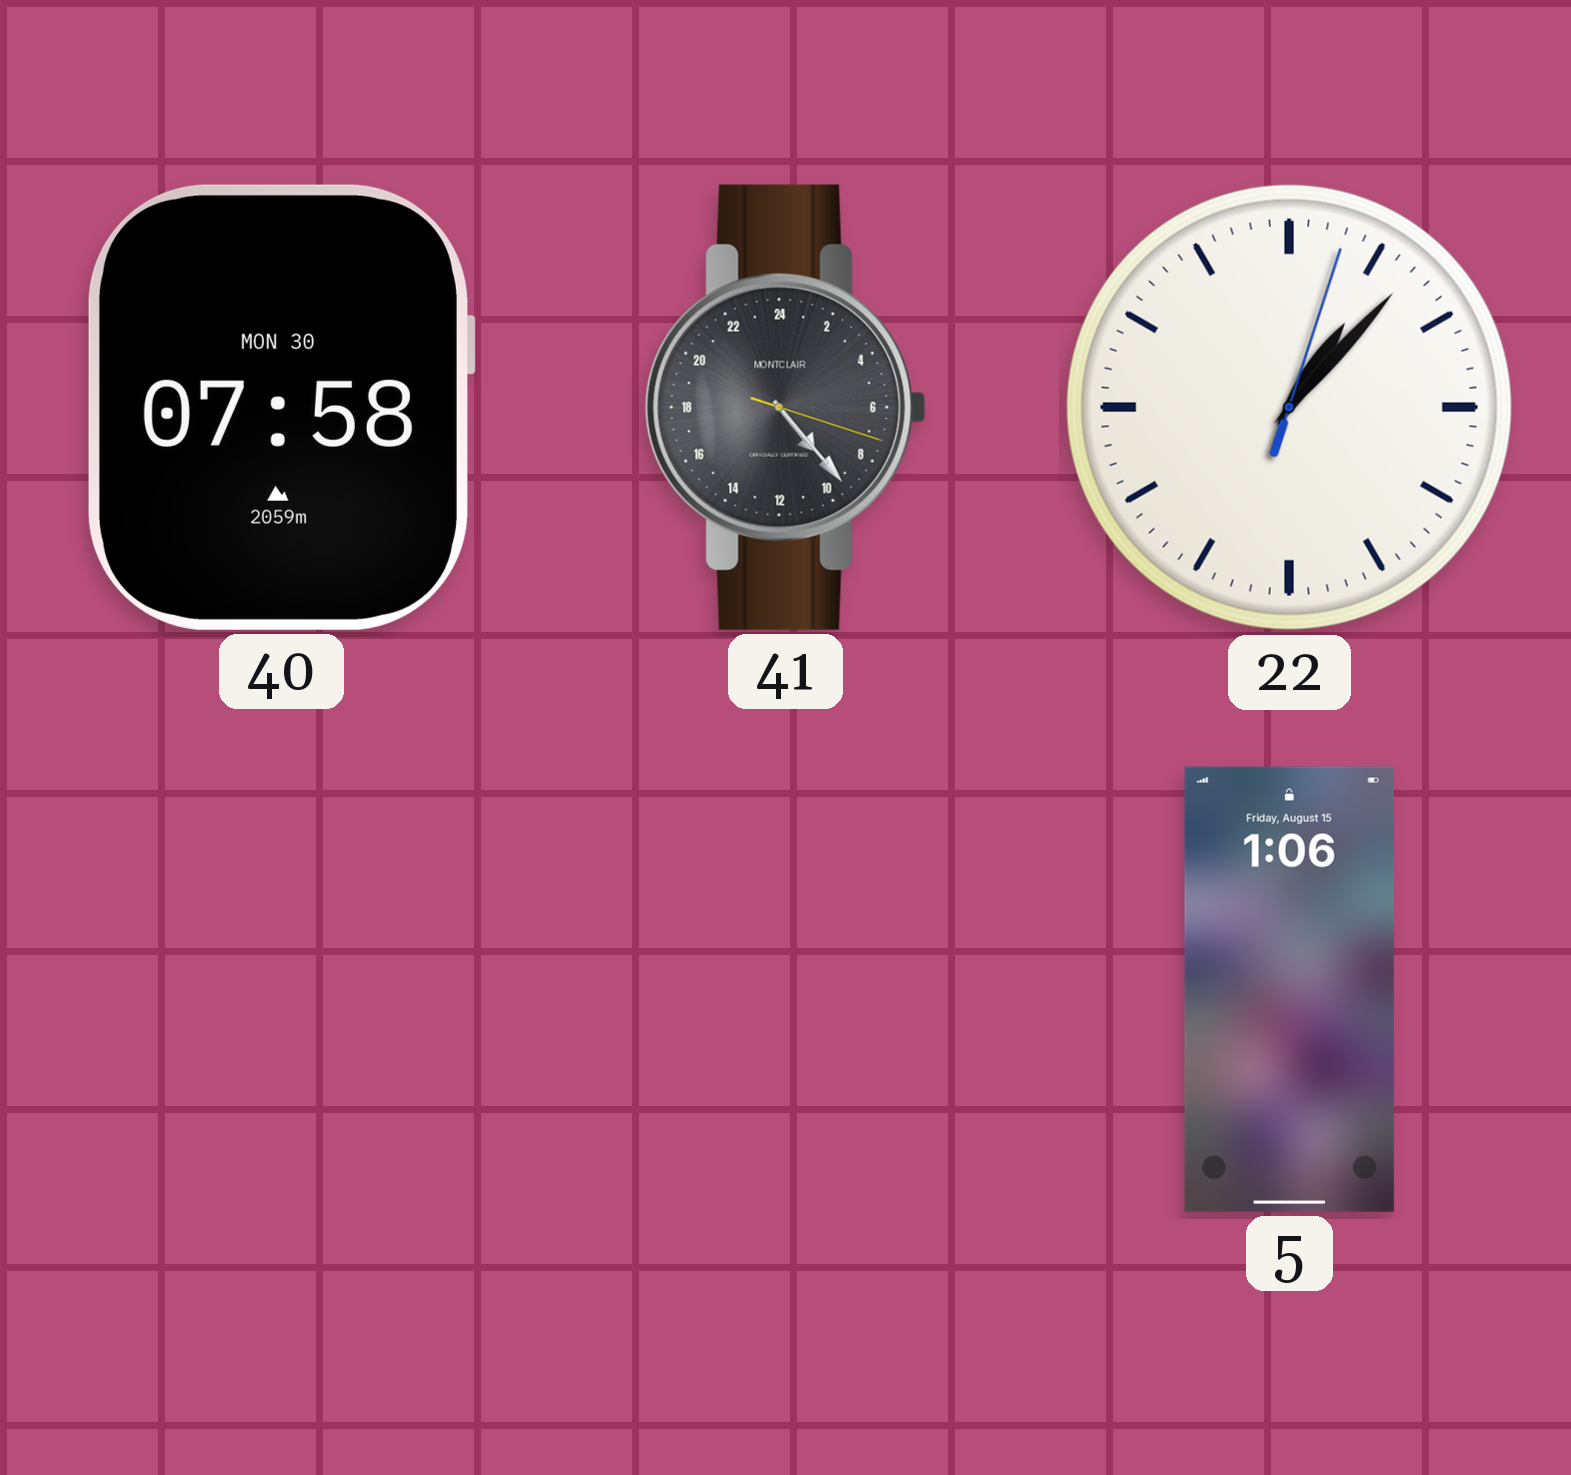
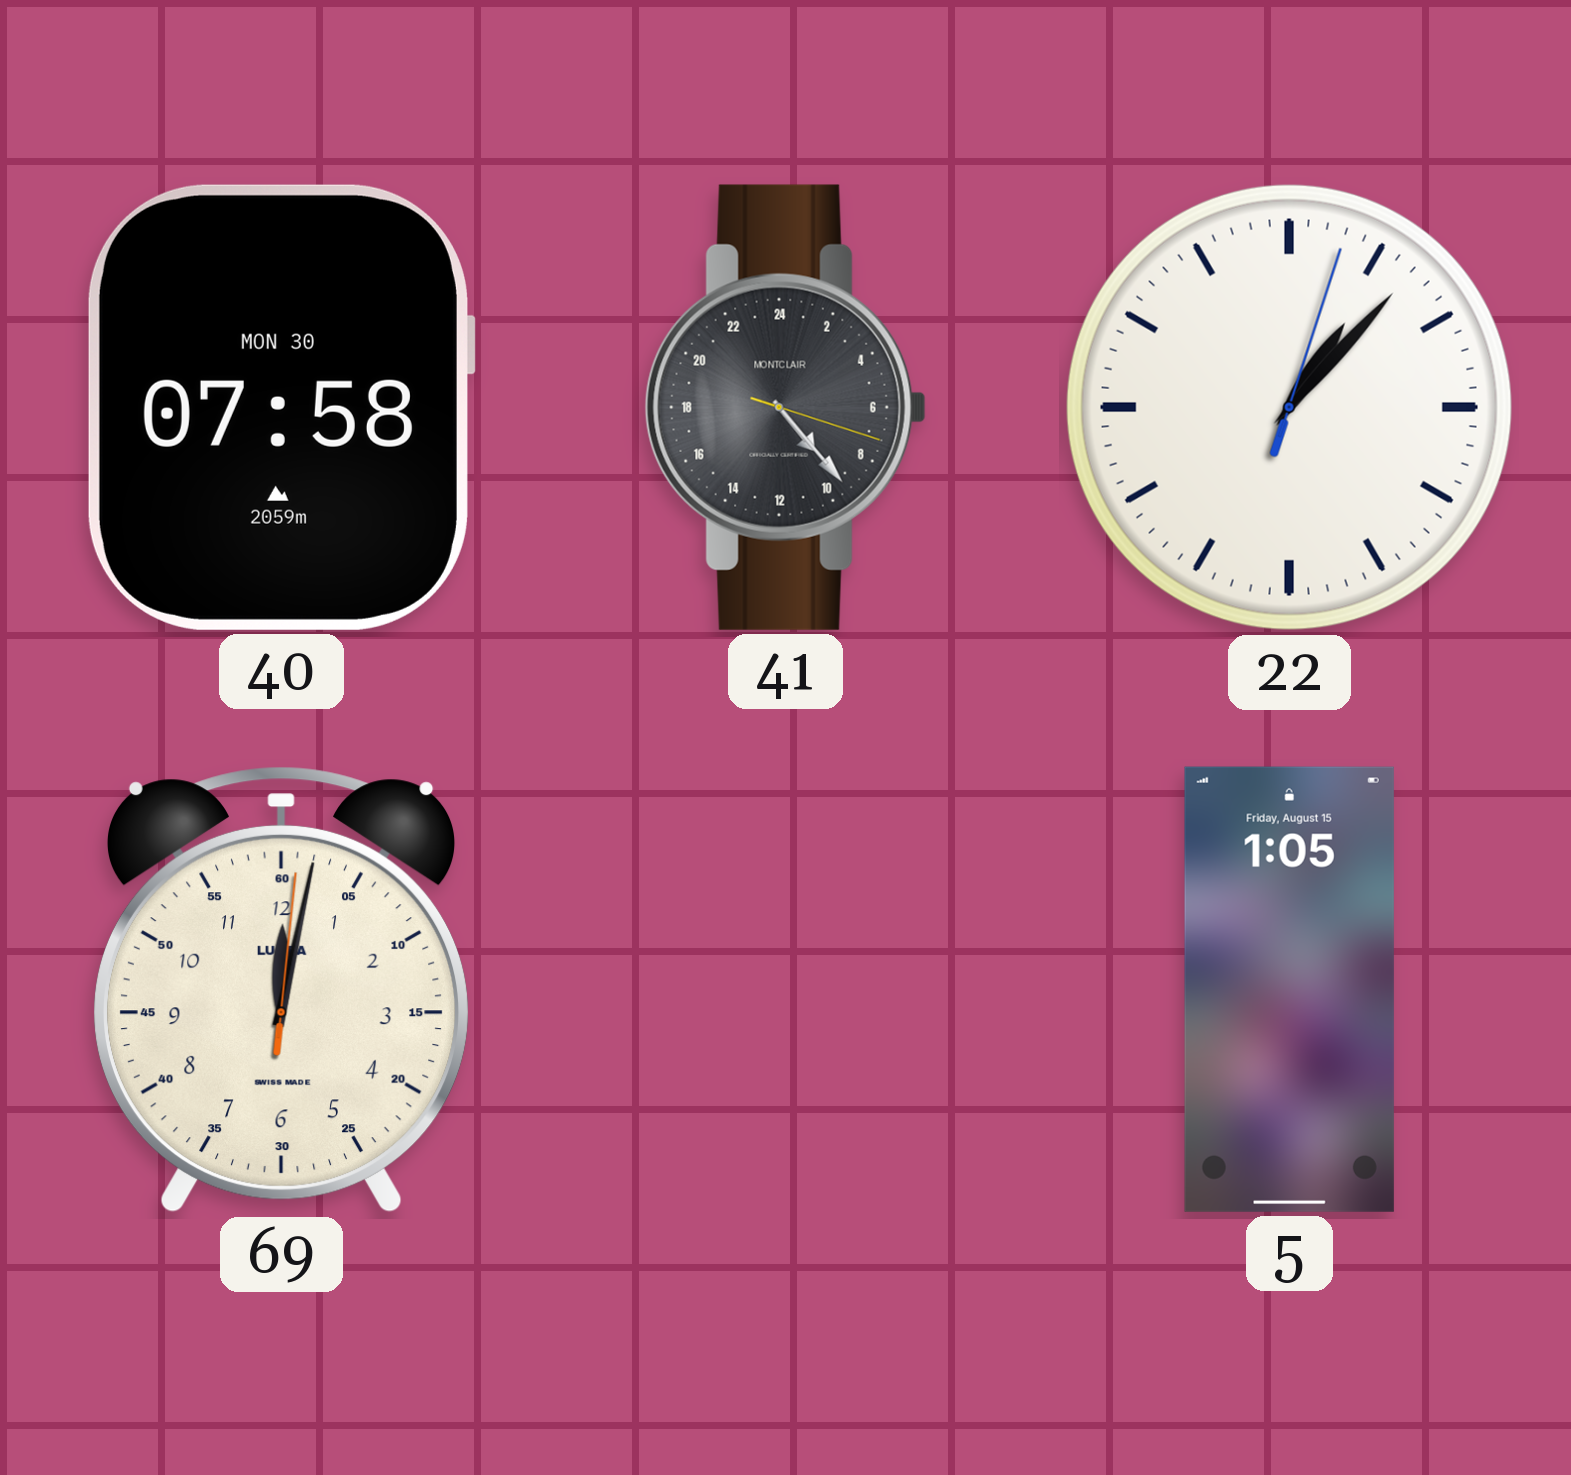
69: none -> 12:02
5: 1:06 -> 1:05
